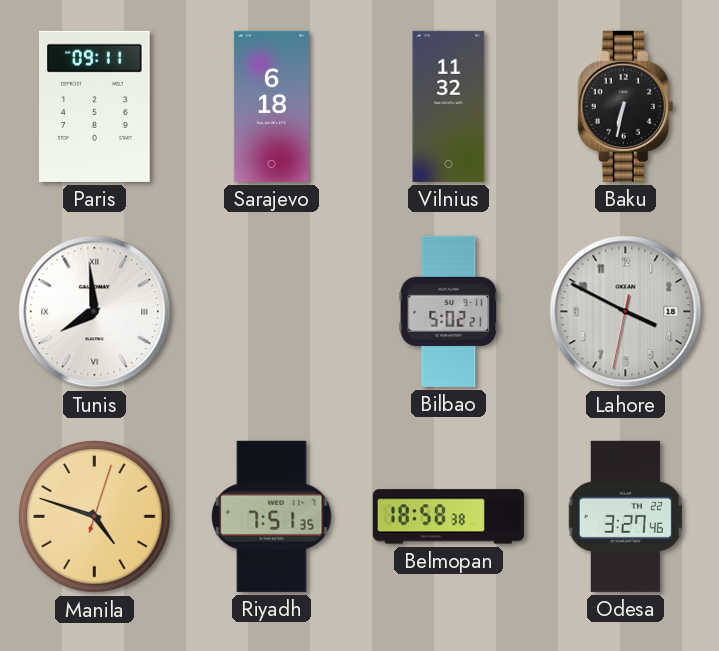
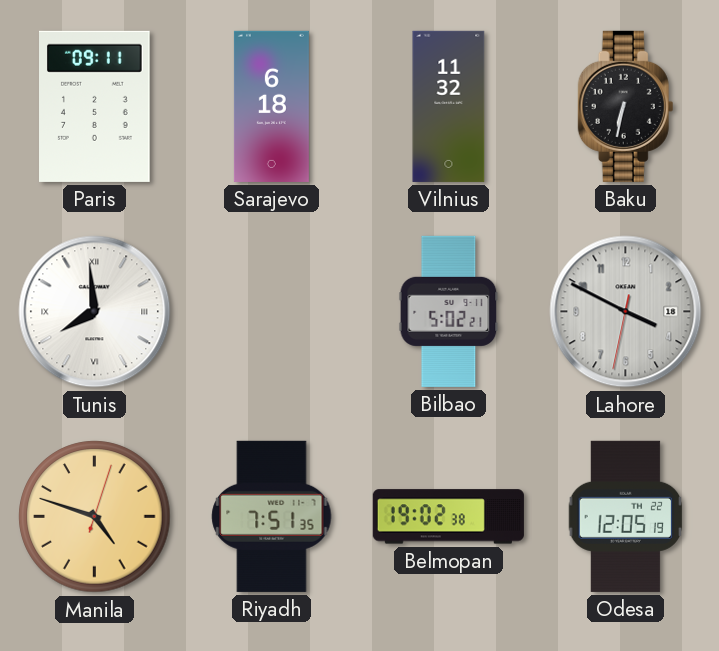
Belmopan: 18:58 -> 19:02
Odesa: 3:27 -> 12:05
